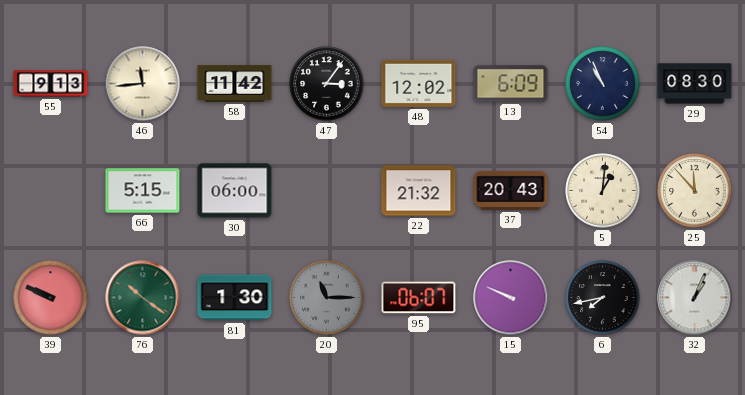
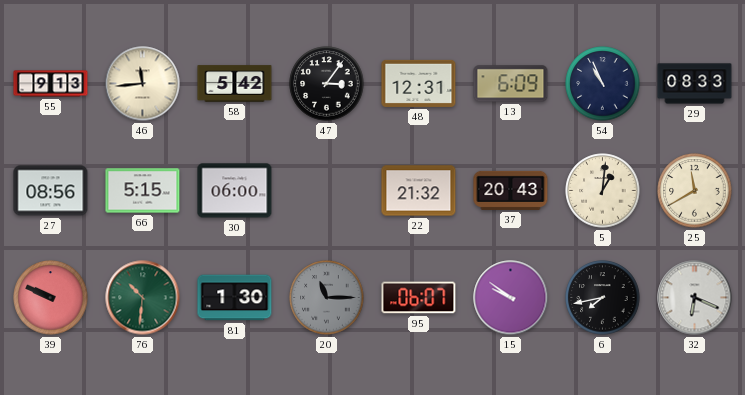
58: 11:42 -> 5:42
48: 12:02 -> 12:31
29: 08:30 -> 08:33
27: none -> 08:56
25: 11:53 -> 11:40
76: 10:21 -> 10:31
15: 9:49 -> 9:51
32: 1:04 -> 6:19
